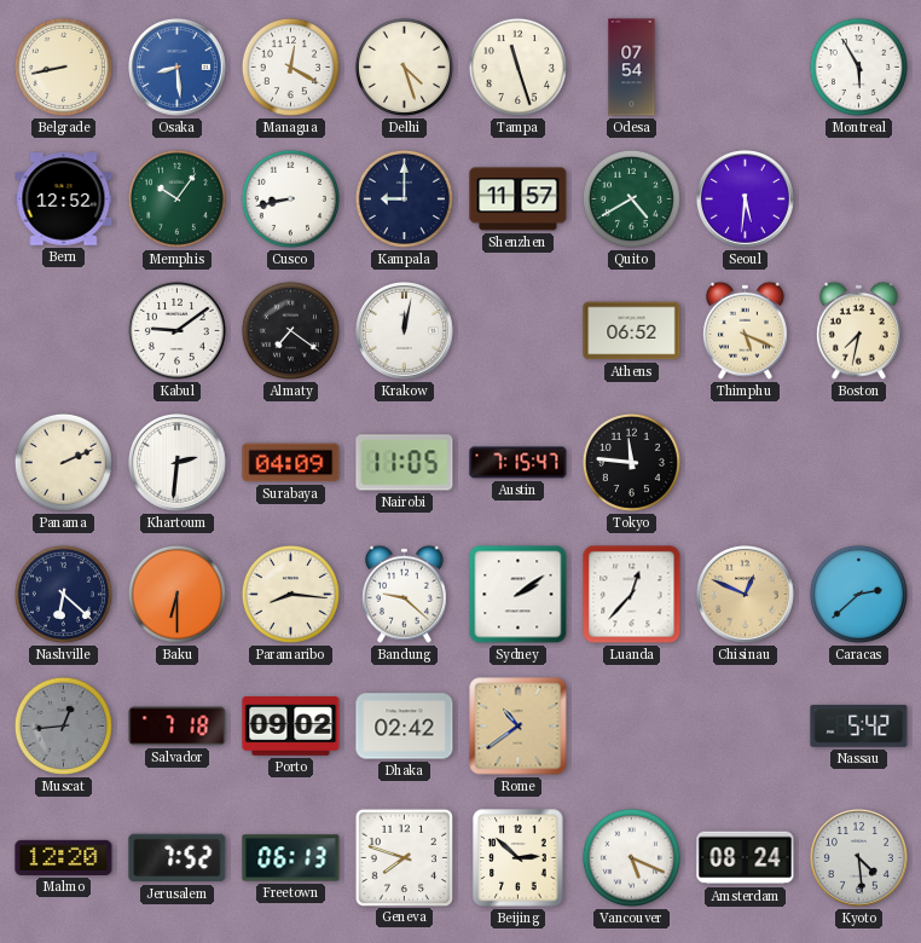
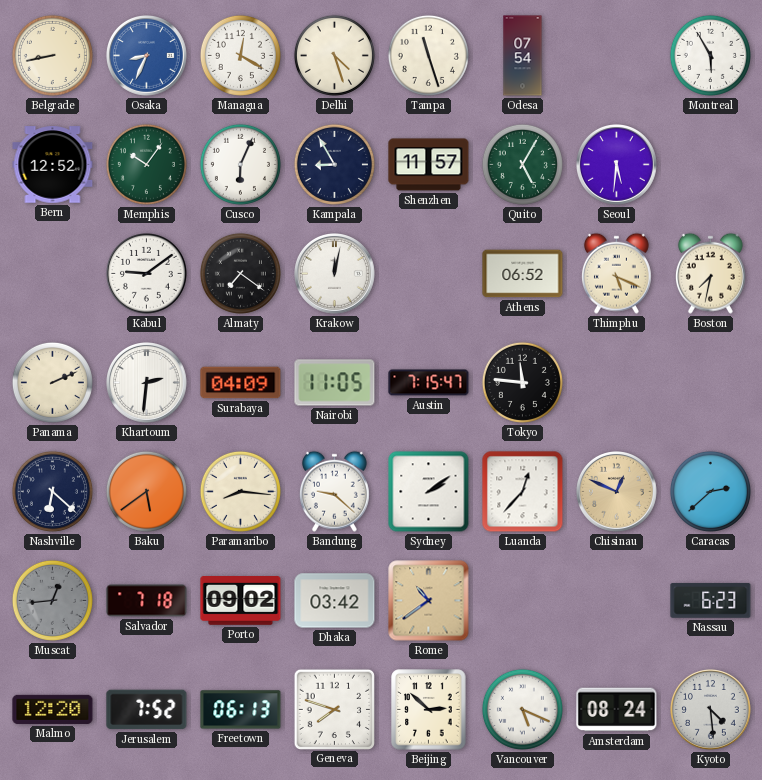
Osaka: 8:29 -> 8:34
Cusco: 8:43 -> 6:04
Kampala: 9:00 -> 8:55
Quito: 4:40 -> 5:05
Baku: 6:30 -> 5:39
Dhaka: 02:42 -> 03:42
Nassau: 5:42 -> 6:23
